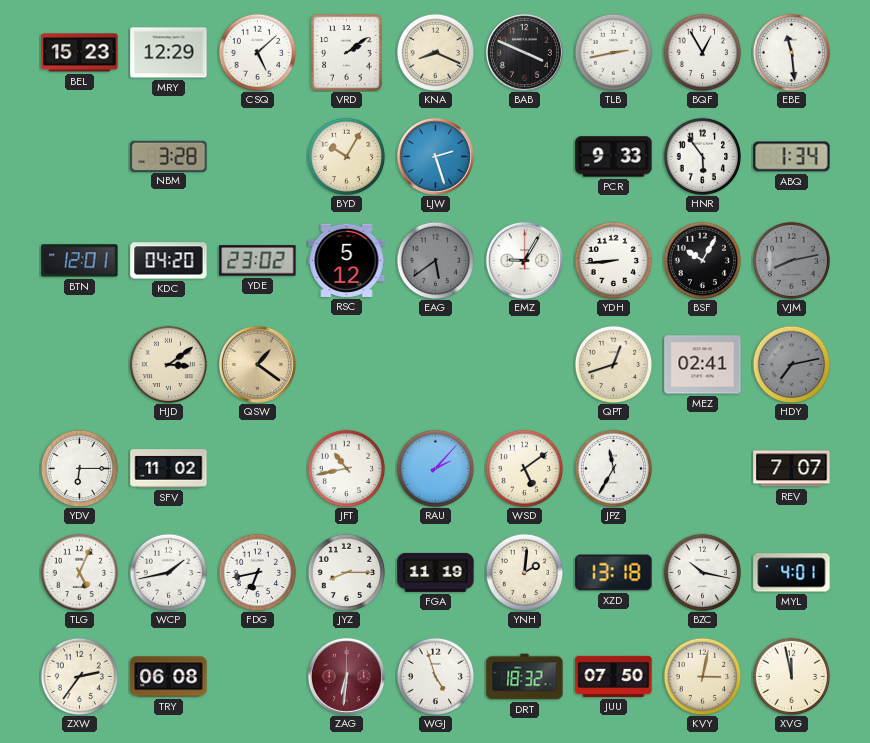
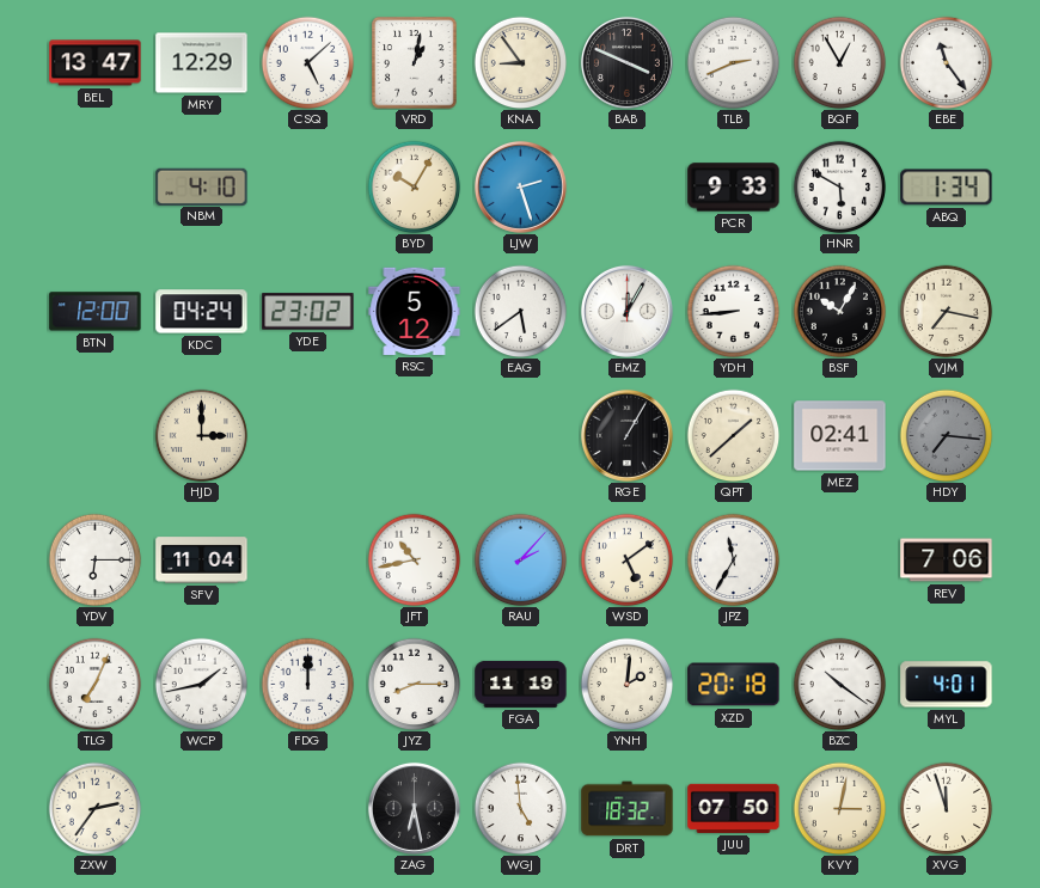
BEL: 15:23 -> 13:47
VRD: 2:09 -> 1:02
KNA: 8:19 -> 8:54
TLB: 2:43 -> 2:41
EBE: 11:29 -> 11:24
NBM: 3:28 -> 4:10
HNR: 5:54 -> 5:50
BTN: 12:01 -> 12:00
KDC: 04:20 -> 04:24
EAG dial: grey -> white
EMZ: 9:05 -> 12:05
VJM: 8:13 -> 7:17
VJM dial: grey -> cream
HJD: 3:09 -> 3:00
QSW: 1:21 -> none
RGE: none -> 1:05
QPT: 12:42 -> 1:38
HDY: 7:13 -> 7:16
SFV: 11:02 -> 11:04
REV: 7:07 -> 7:06
TLG: 5:04 -> 7:04
FDG: 6:43 -> 12:00
XZD: 13:18 -> 20:18
BZC: 10:17 -> 10:21
TRY: 06:08 -> none
ZAG: 6:31 -> 6:28
ZAG dial: burgundy -> black
WGJ: 4:57 -> 4:59
XVG: 11:58 -> 11:57
